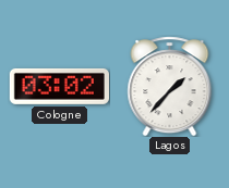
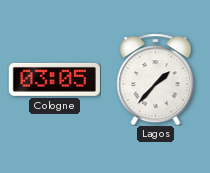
Cologne: 03:02 -> 03:05
